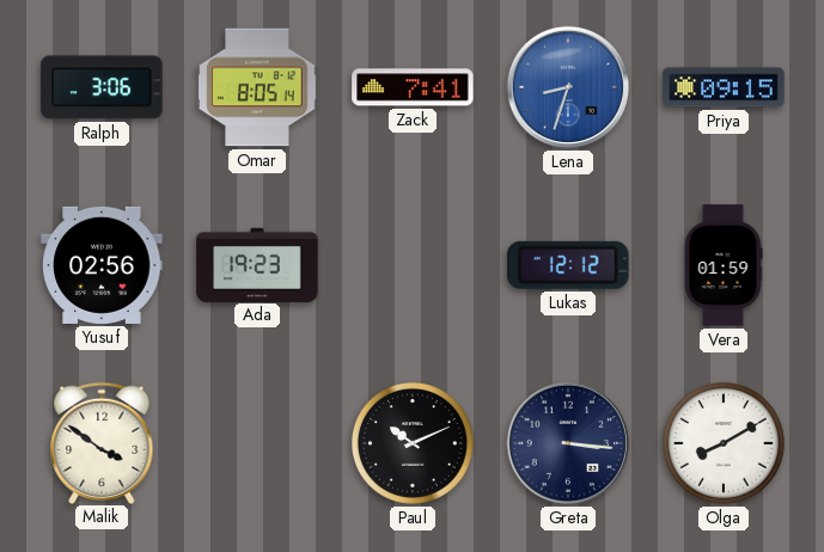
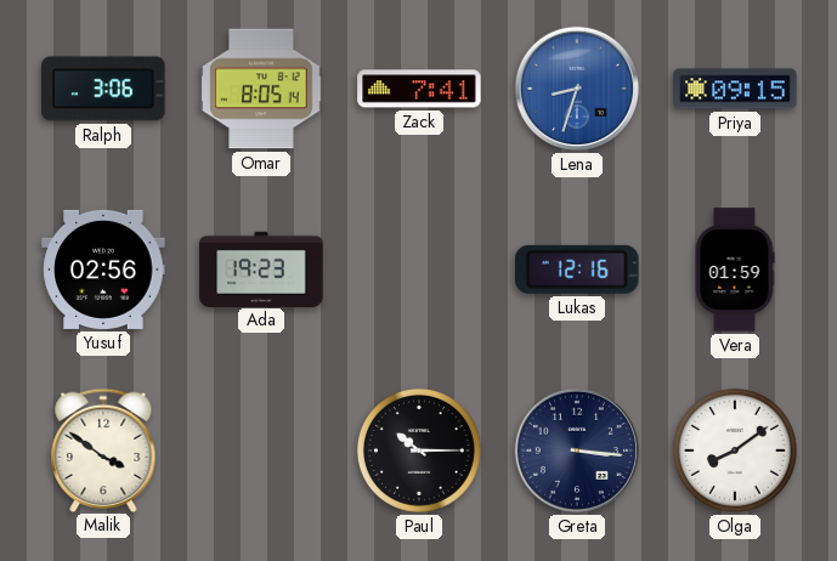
Lukas: 12:12 -> 12:16
Paul: 10:11 -> 10:15
Olga: 8:10 -> 8:09
